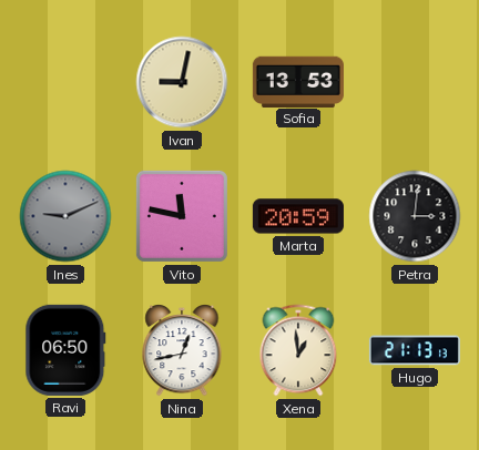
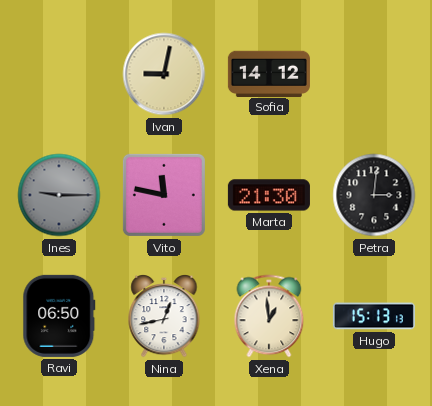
Sofia: 13:53 -> 14:12
Ines: 9:11 -> 9:15
Marta: 20:59 -> 21:30
Hugo: 21:13 -> 15:13
